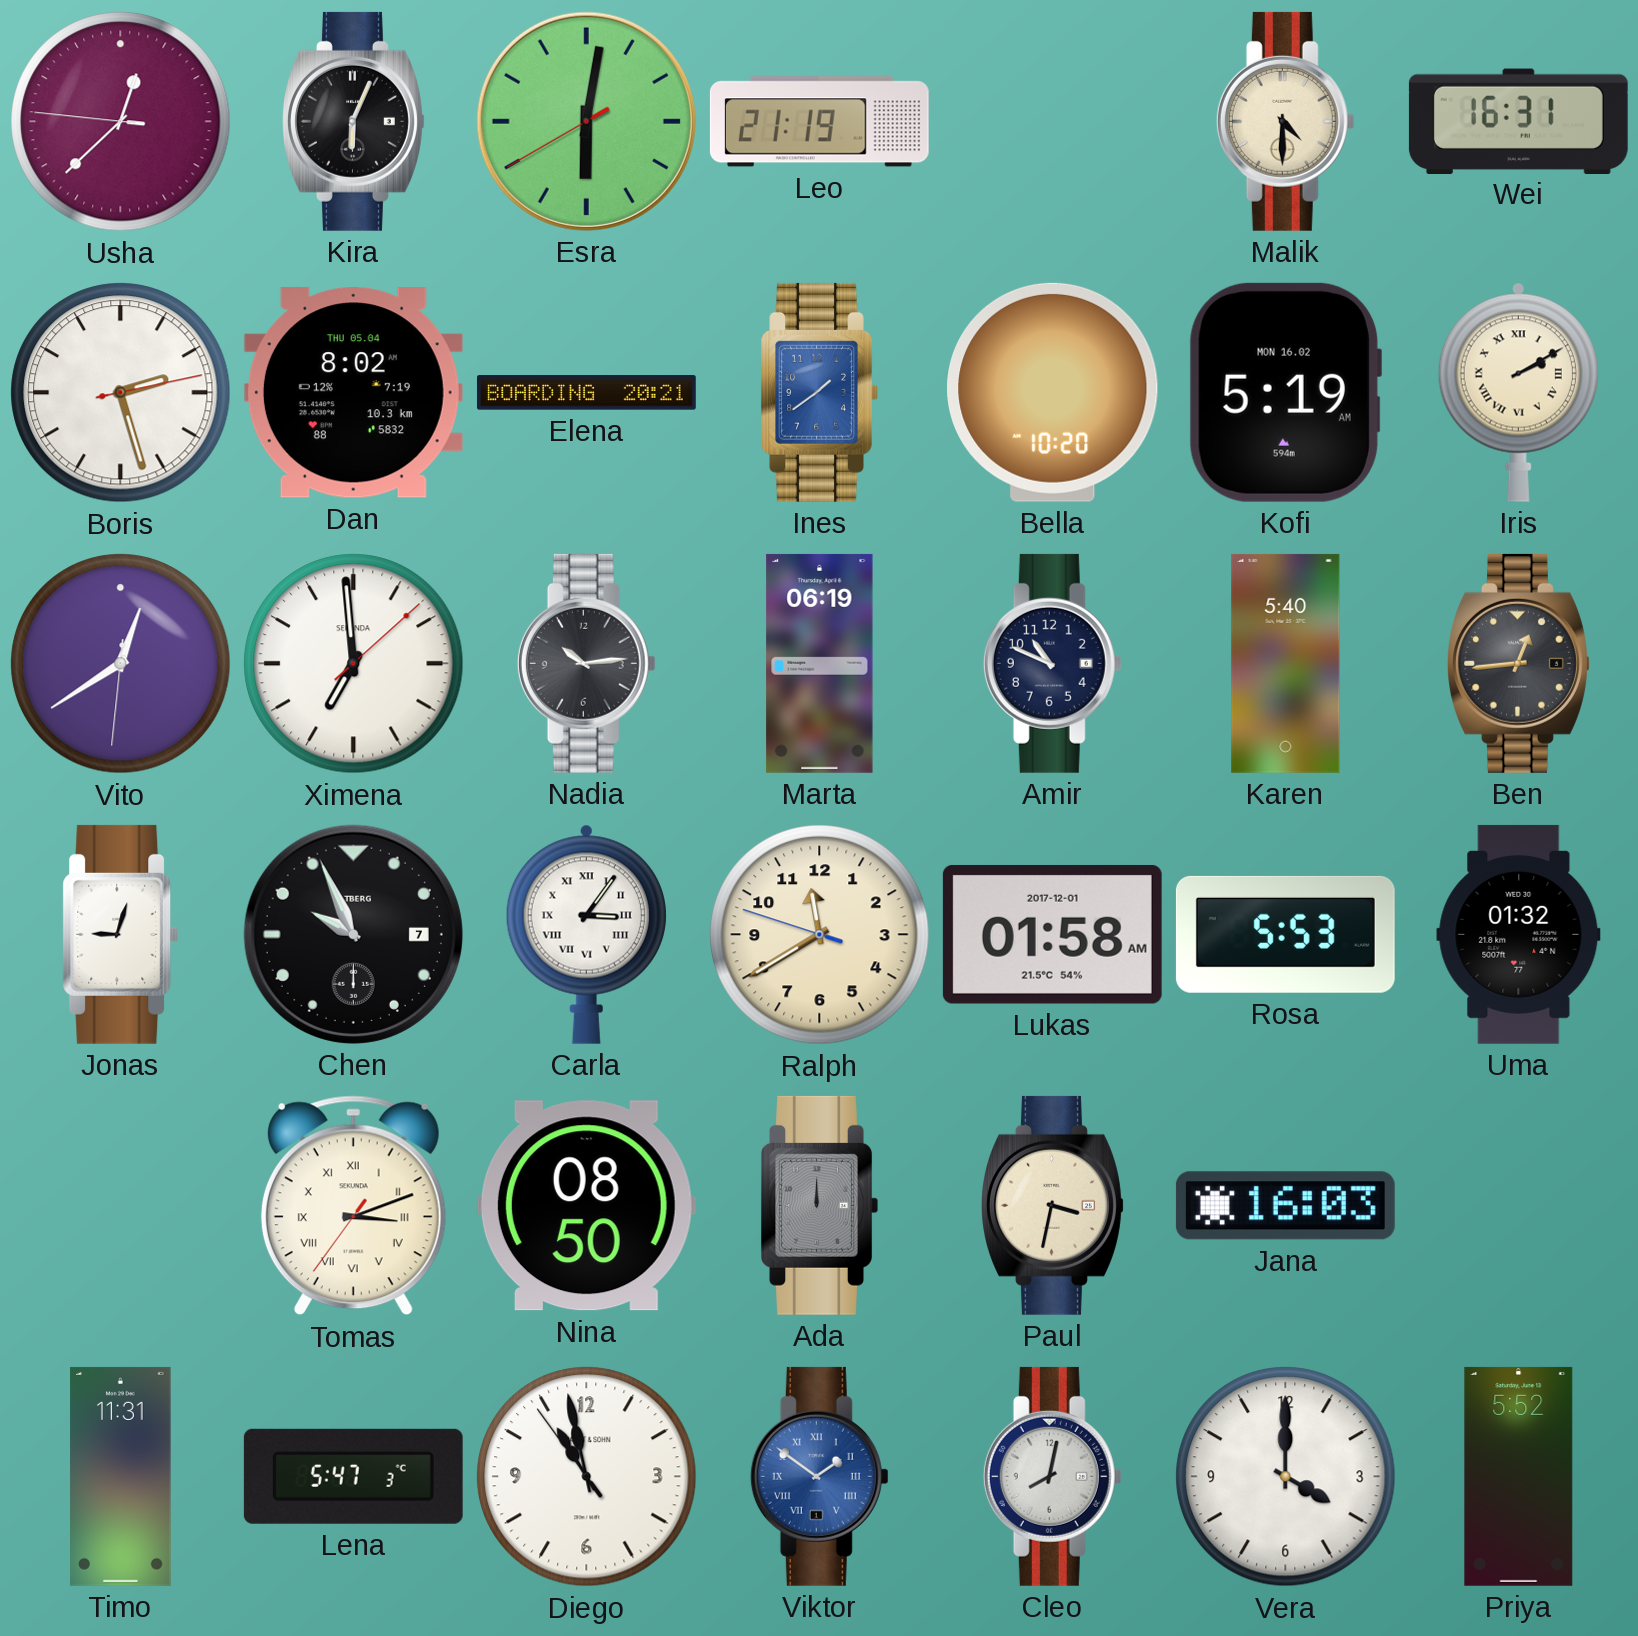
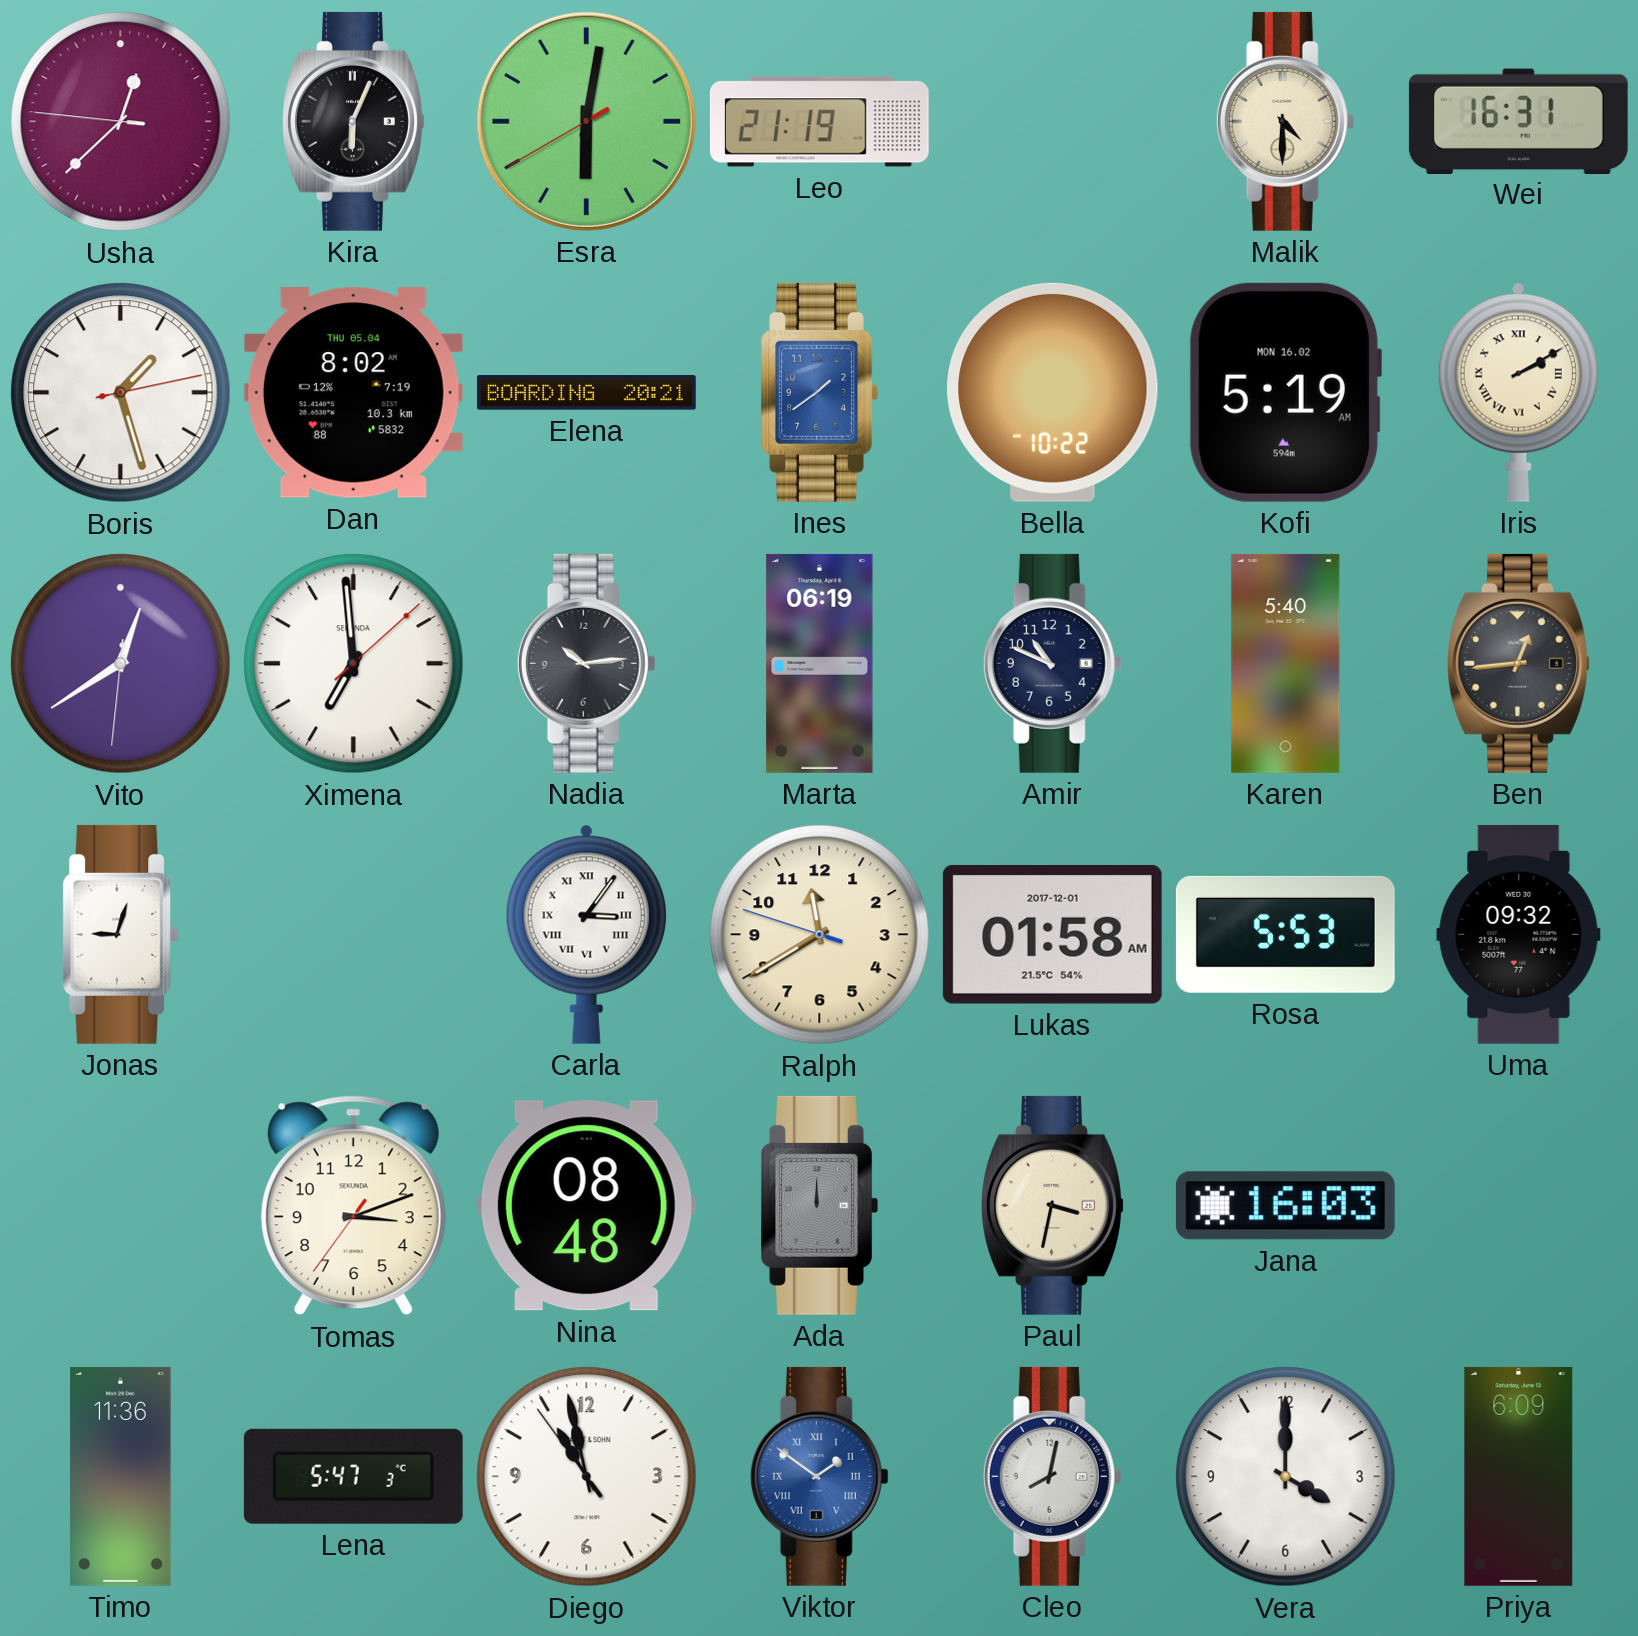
Boris: 2:27 -> 1:27
Bella: 10:20 -> 10:22
Chen: 9:56 -> none
Uma: 01:32 -> 09:32
Tomas numerals: Roman -> Arabic
Nina: 08:50 -> 08:48
Timo: 11:31 -> 11:36
Priya: 5:52 -> 6:09
